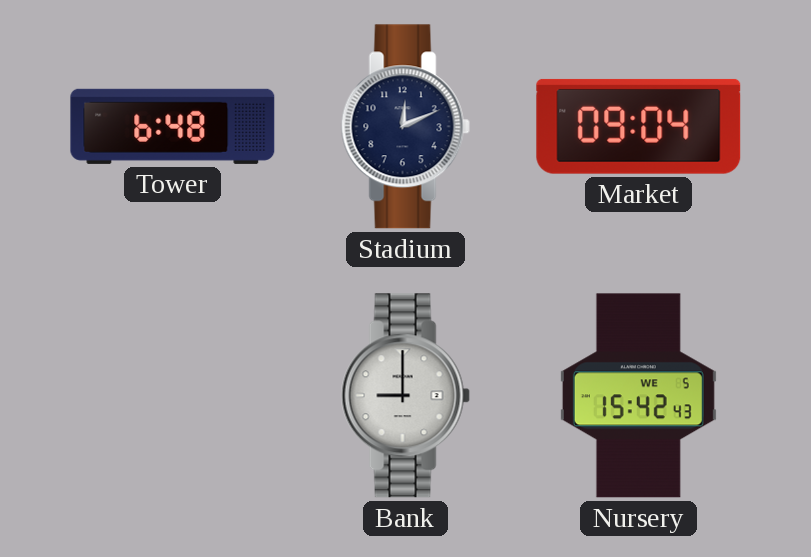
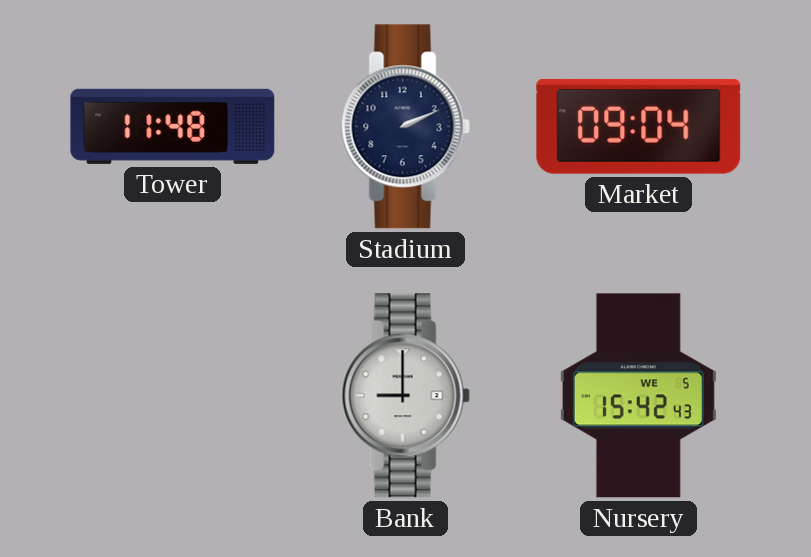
Tower: 6:48 -> 11:48
Stadium: 12:11 -> 2:11
